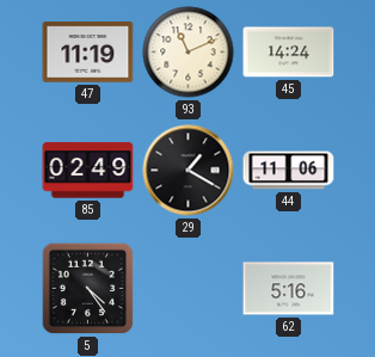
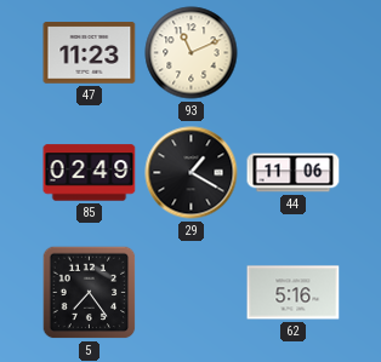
47: 11:19 -> 11:23
45: 14:24 -> none
5: 4:24 -> 7:24
